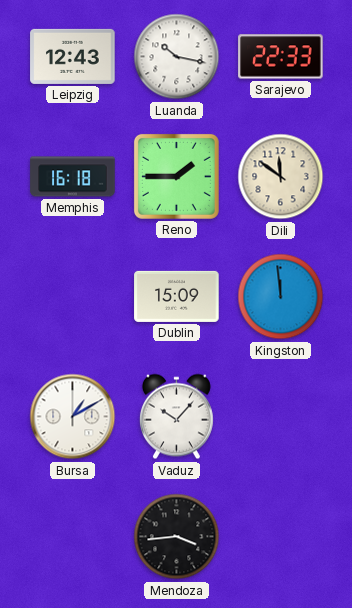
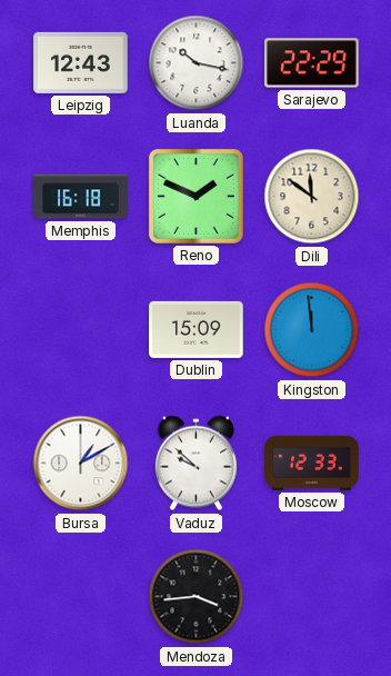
Sarajevo: 22:33 -> 22:29
Reno: 1:45 -> 1:49
Vaduz: 10:07 -> 9:52
Moscow: none -> 12:33
